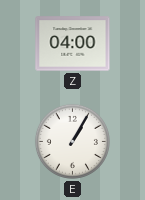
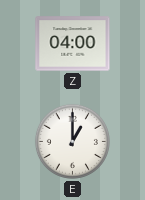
E: 1:05 -> 1:00
